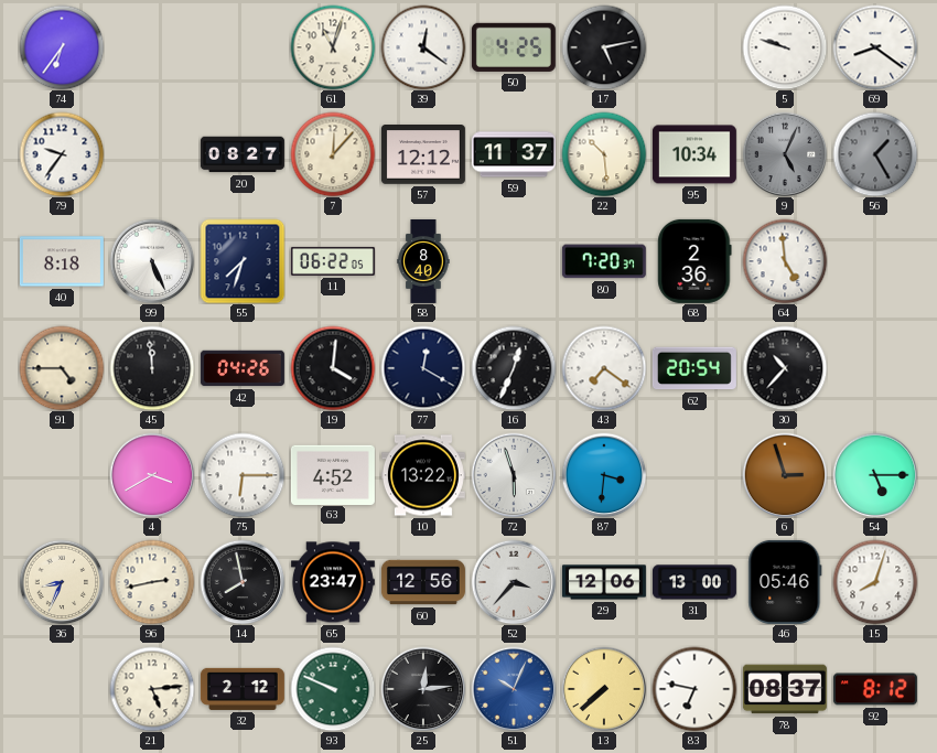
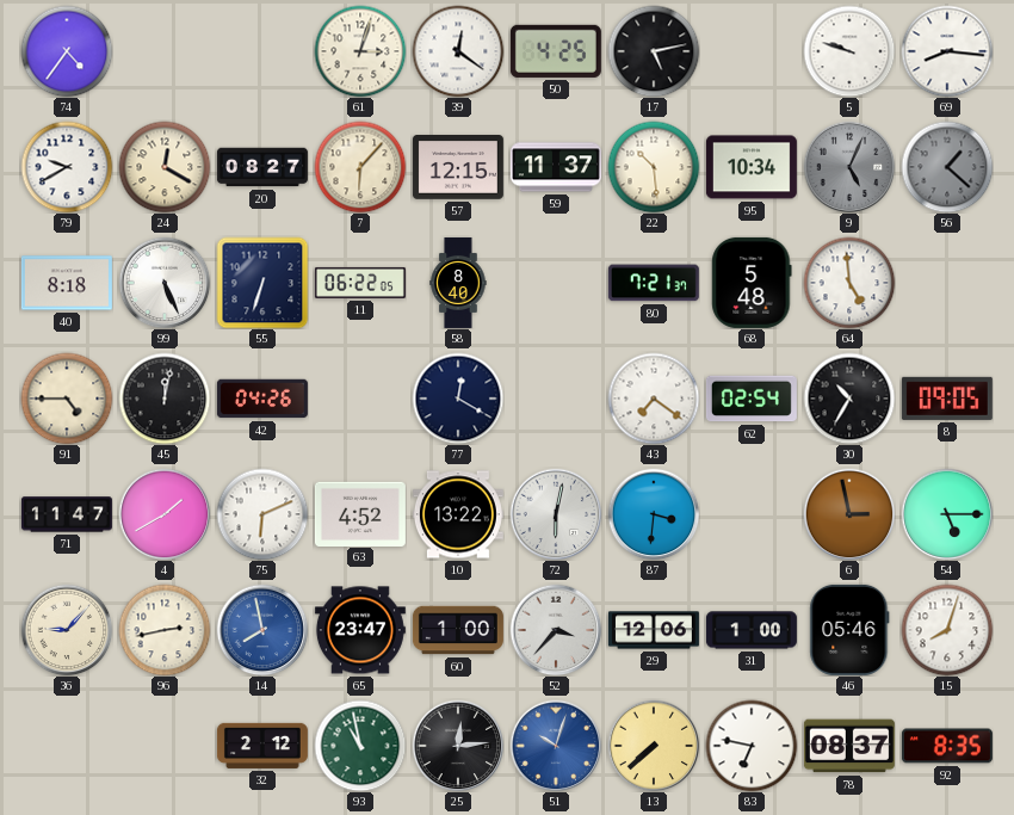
74: 6:36 -> 4:36
61: 11:03 -> 3:03
69: 8:21 -> 8:16
79: 9:36 -> 9:40
24: none -> 12:20
7: 12:07 -> 6:07
57: 12:12 -> 12:15
56: 1:25 -> 1:22
55: 7:33 -> 6:33
80: 7:20 -> 7:21
68: 2:36 -> 5:48
45: 11:59 -> 12:02
19: 4:01 -> none
16: 12:34 -> none
62: 20:54 -> 02:54
30: 10:37 -> 10:35
8: none -> 09:05
71: none -> 11:47
4: 3:40 -> 1:40
75: 6:15 -> 6:11
72: 5:57 -> 6:02
6: 2:57 -> 2:58
36: 8:34 -> 9:07
14 dial: black -> blue
60: 12:56 -> 1:00
31: 13:00 -> 1:00
21: 5:14 -> none
93: 9:49 -> 10:58
51: 10:04 -> 10:03
92: 8:12 -> 8:35
